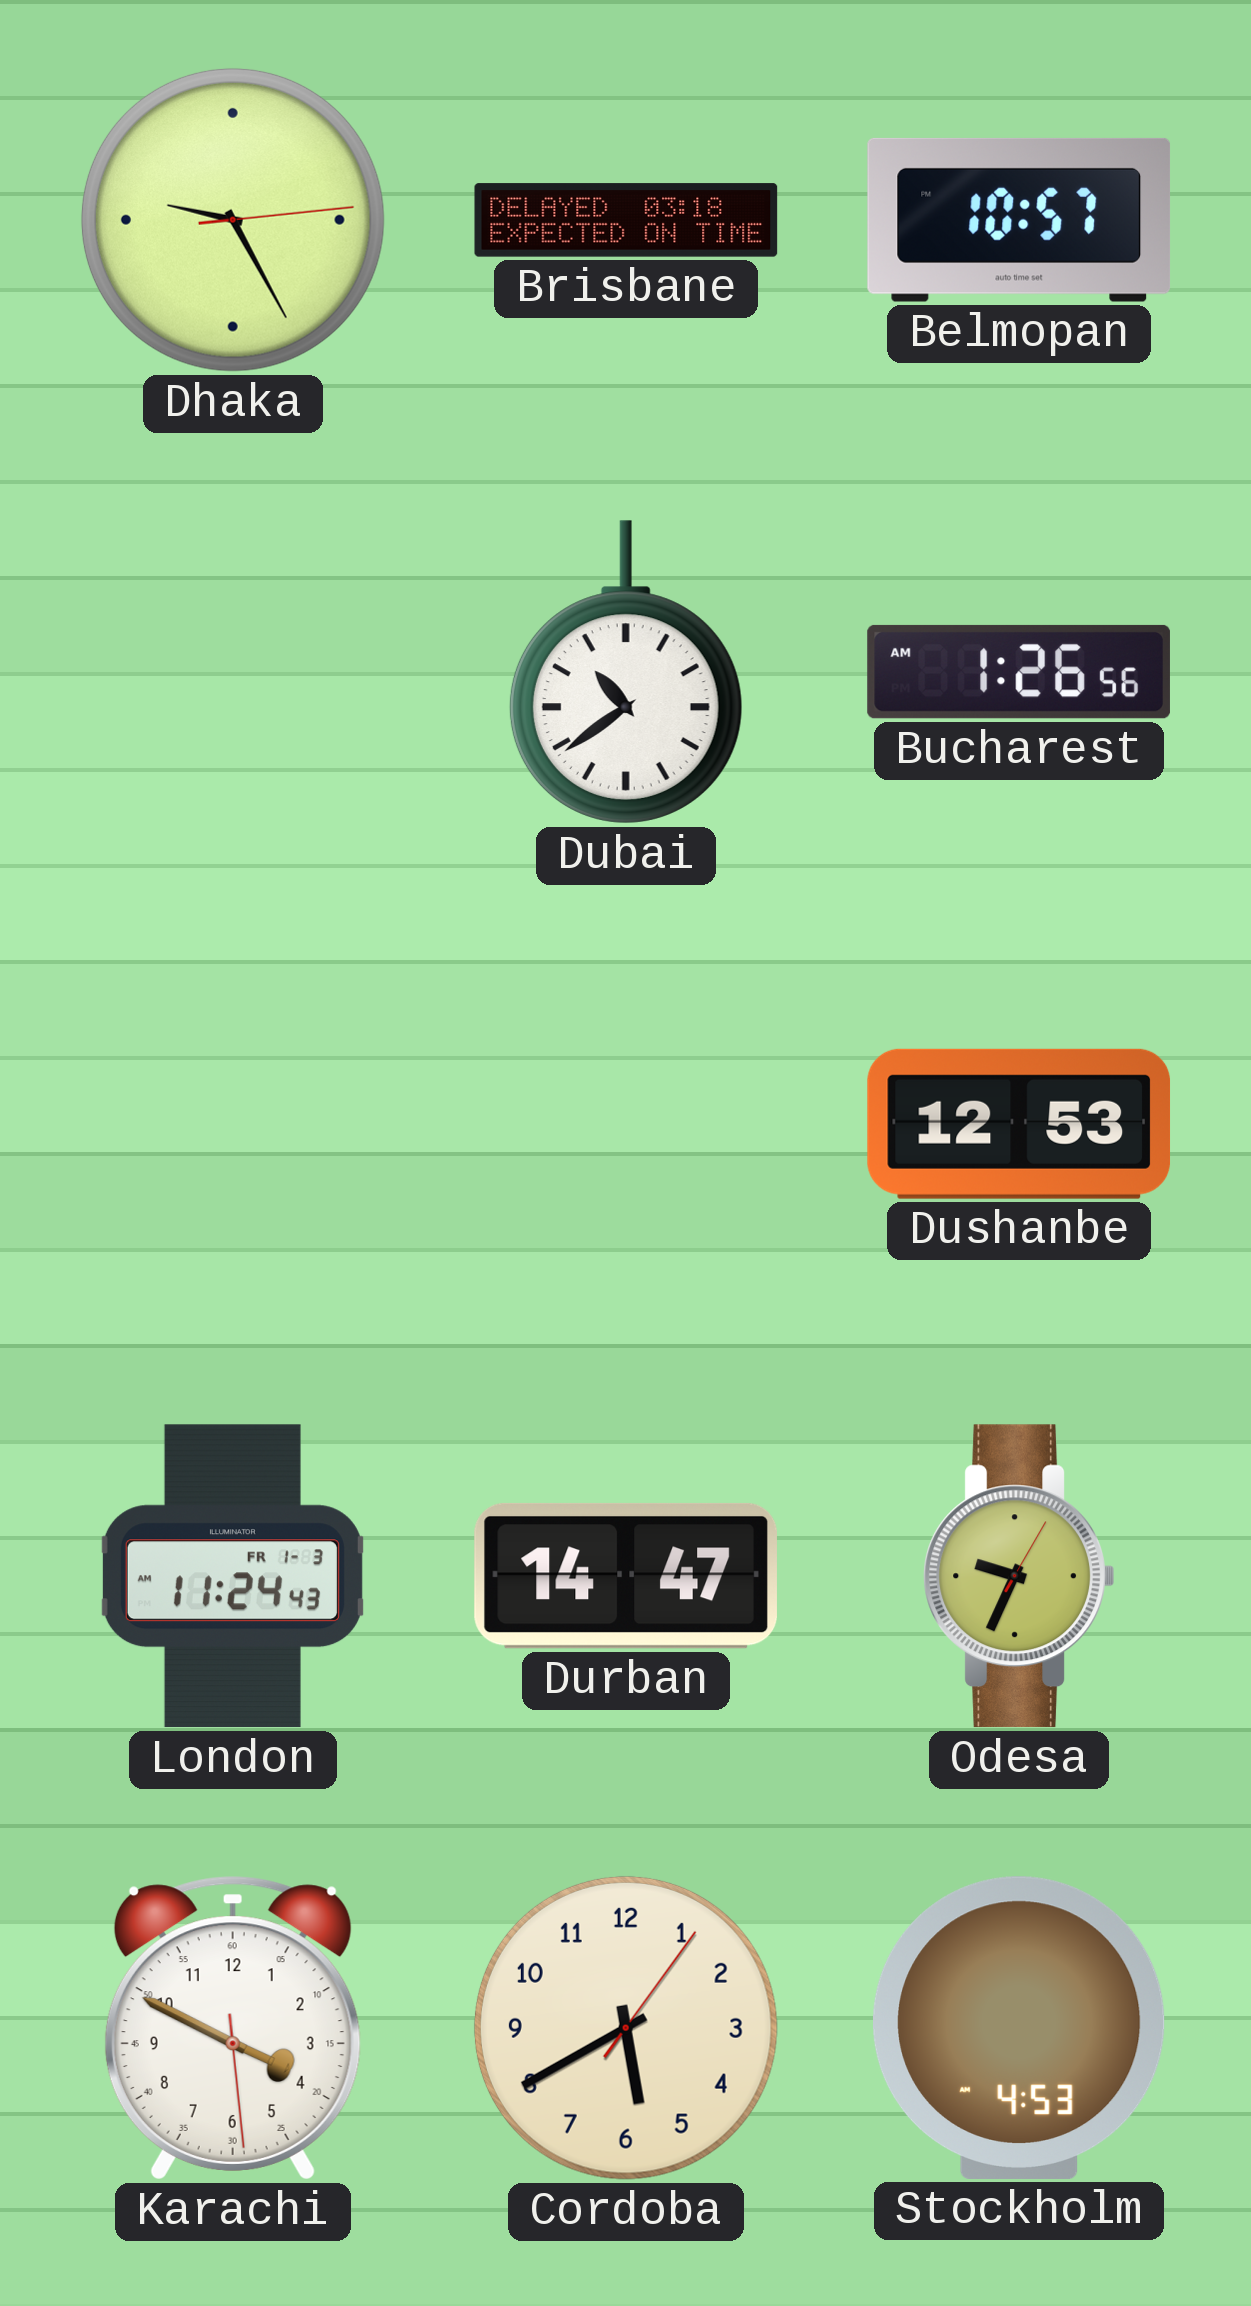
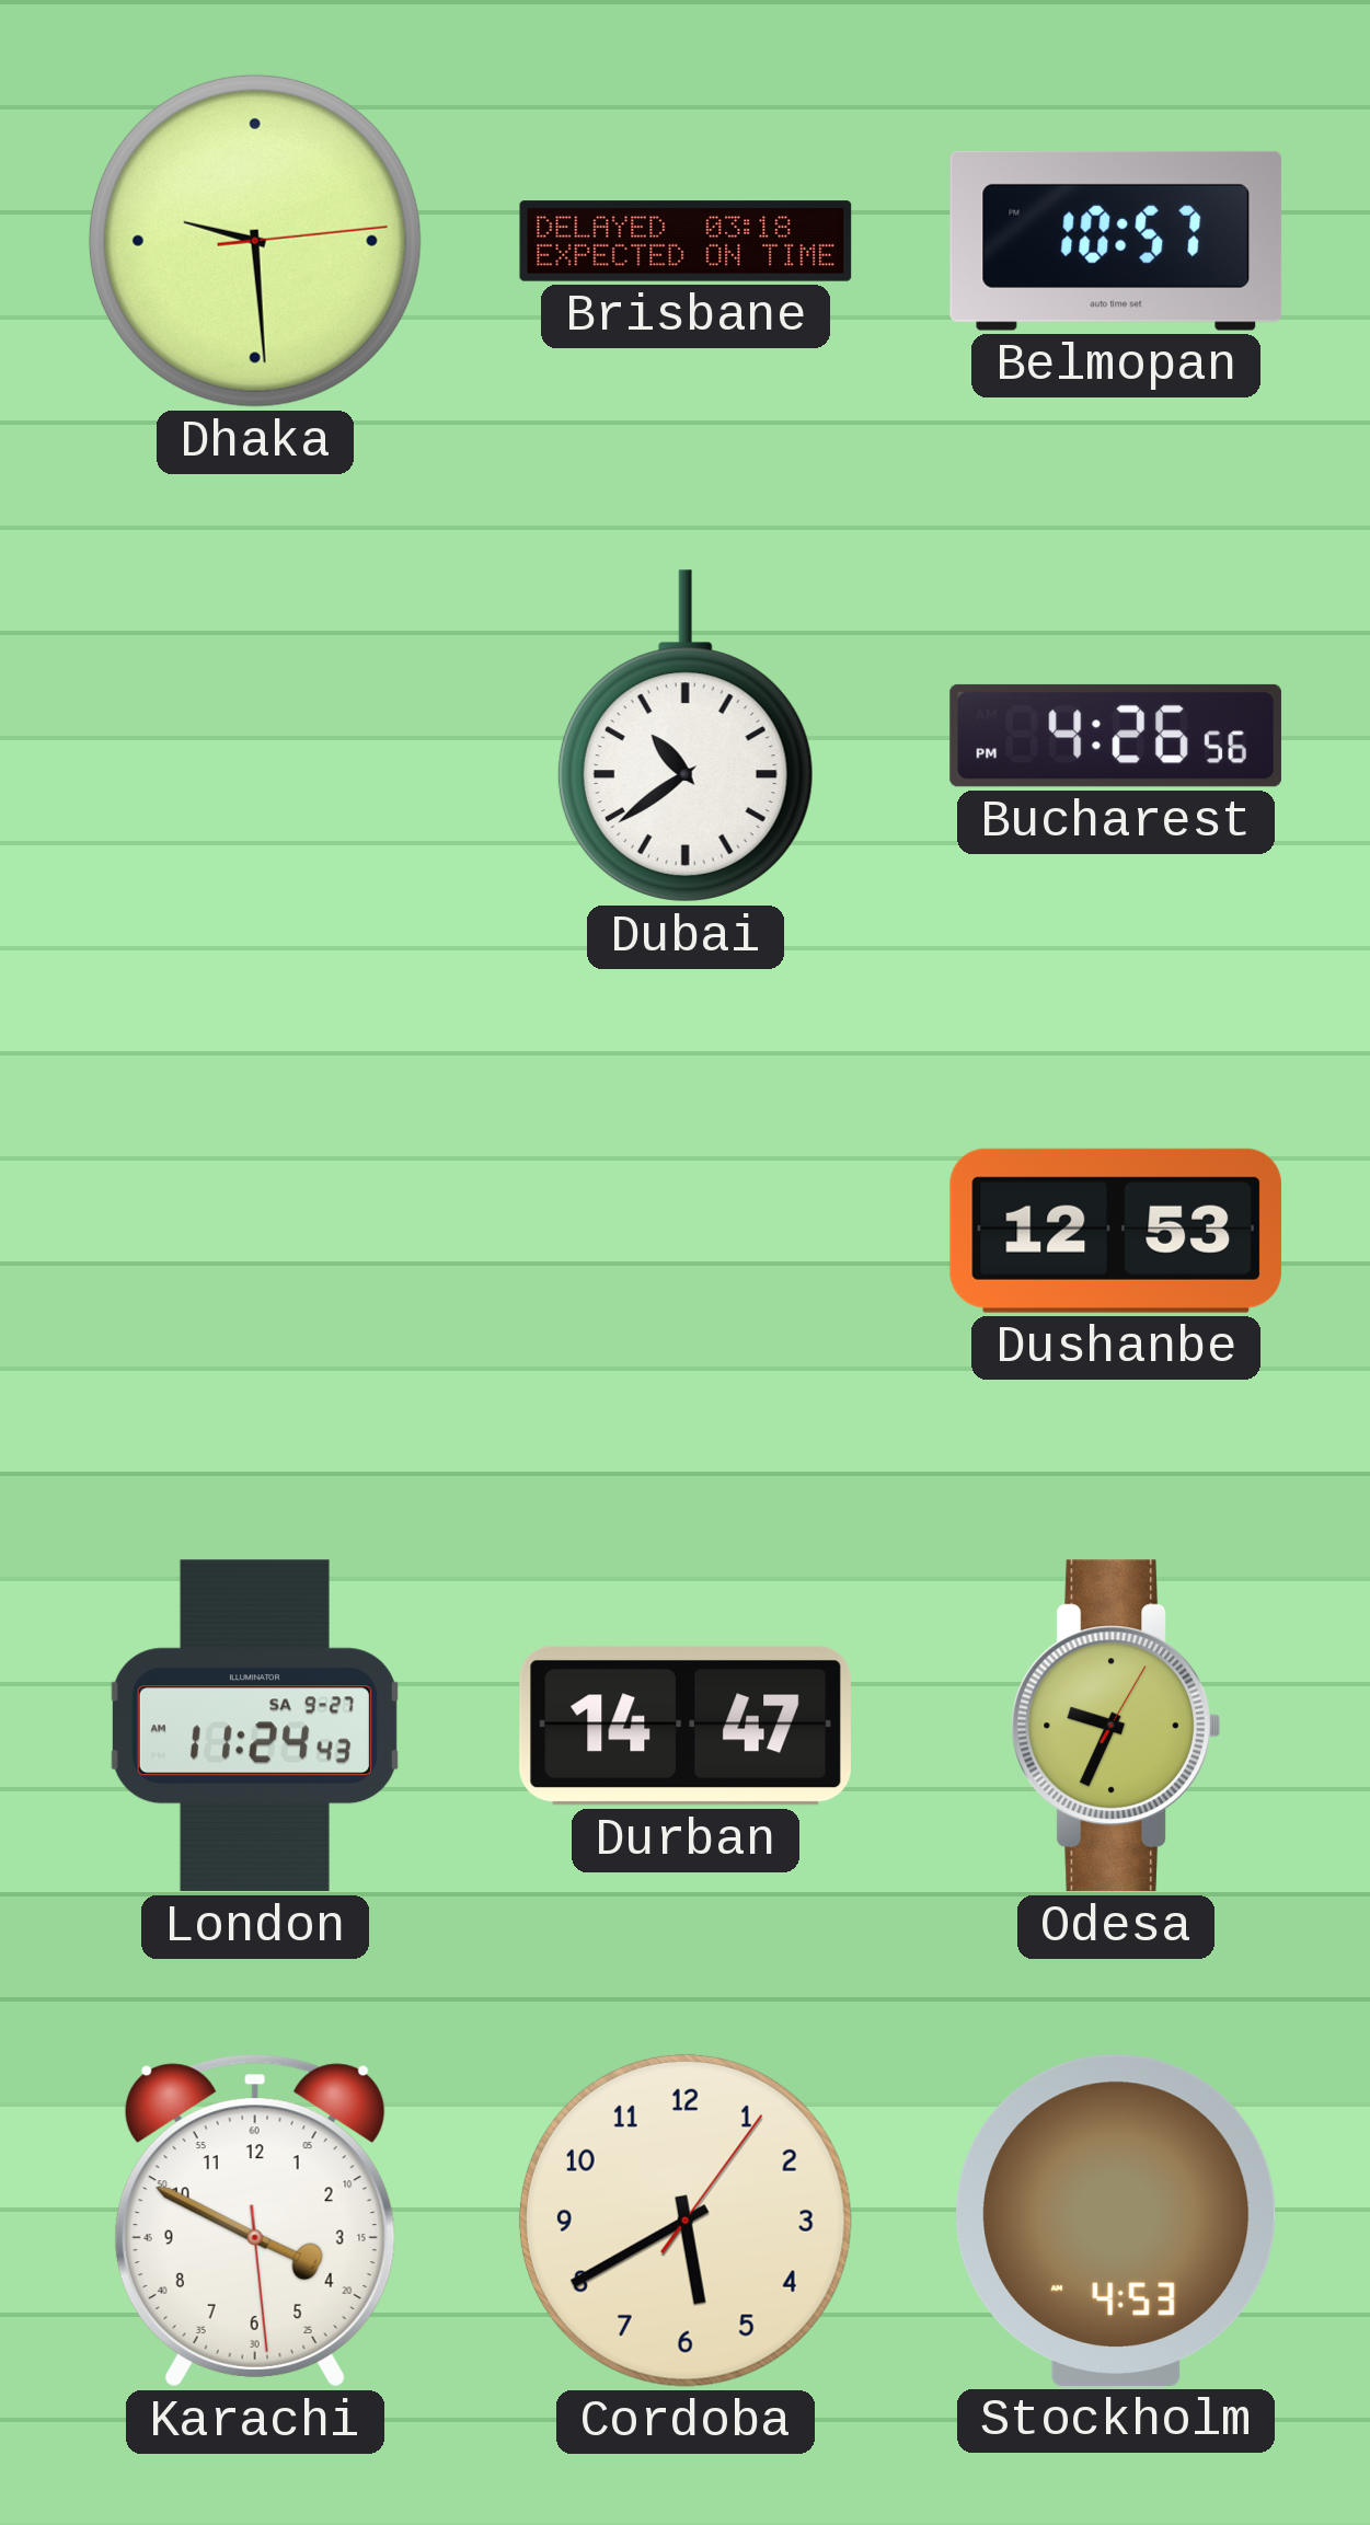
Dhaka: 9:25 -> 9:29
Bucharest: 1:26 -> 4:26
London date: FR 1-3 -> SA 9-27
